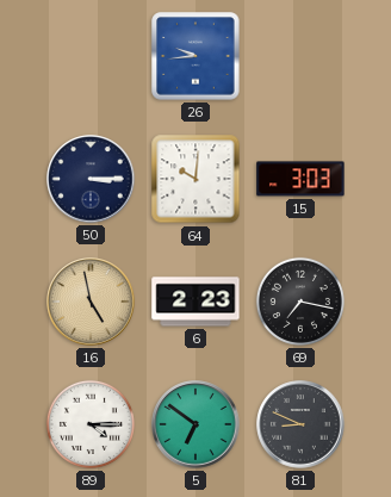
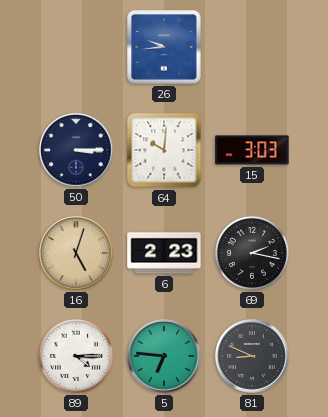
16: 4:58 -> 5:03
69: 7:17 -> 2:17
5: 6:51 -> 6:46
